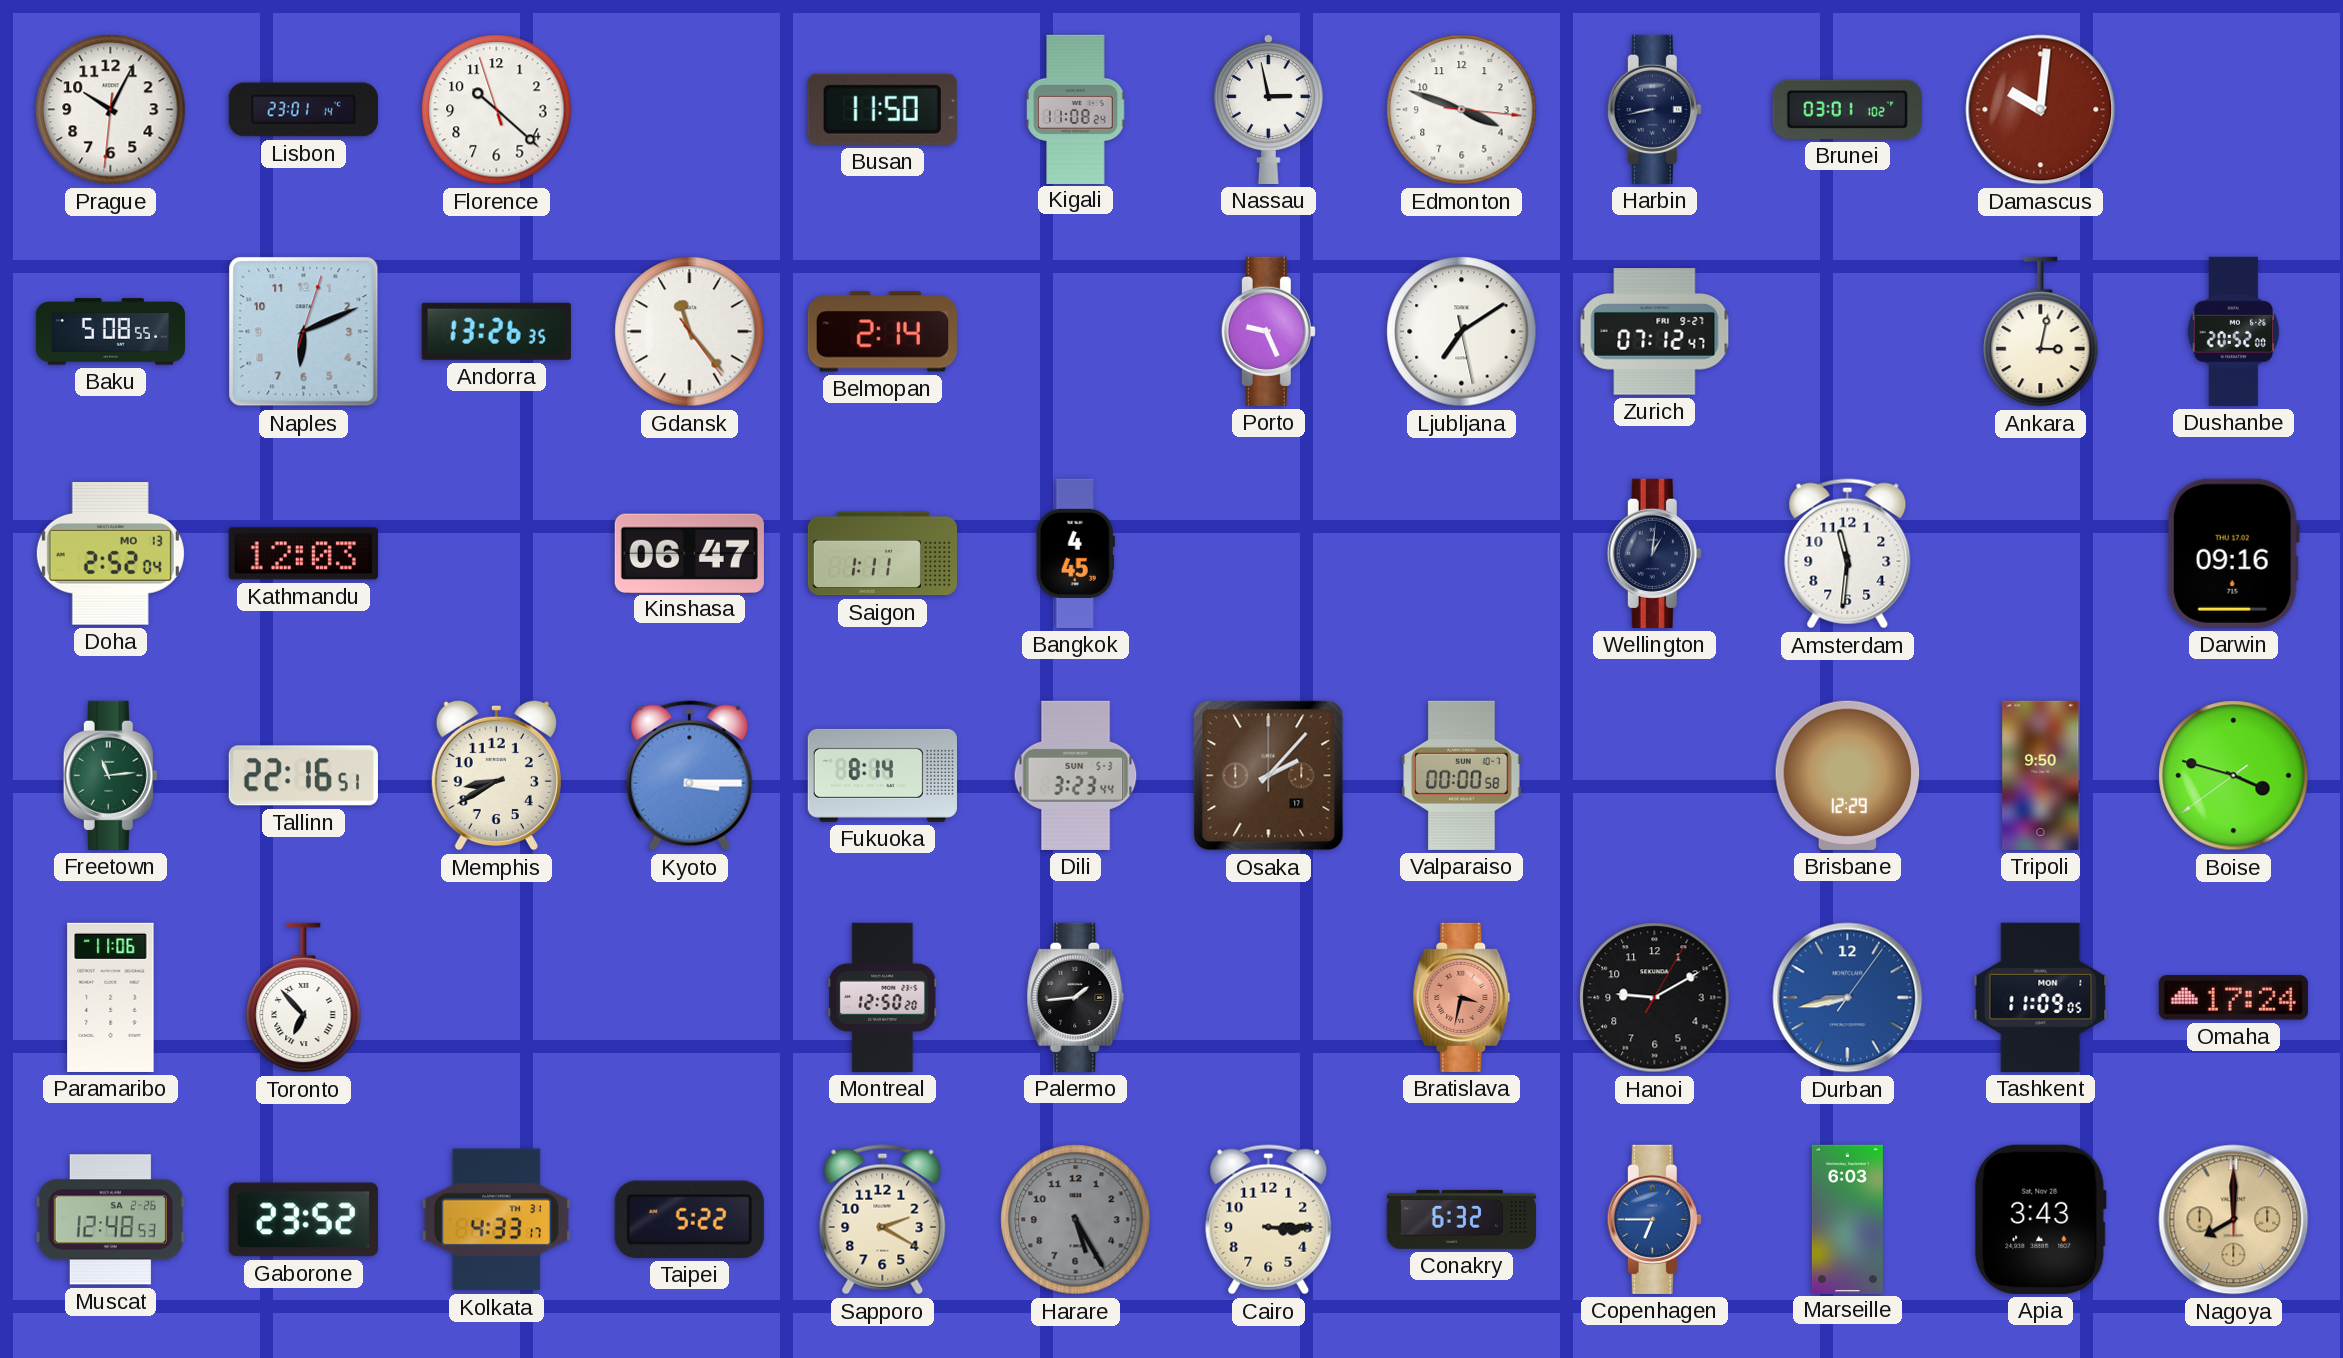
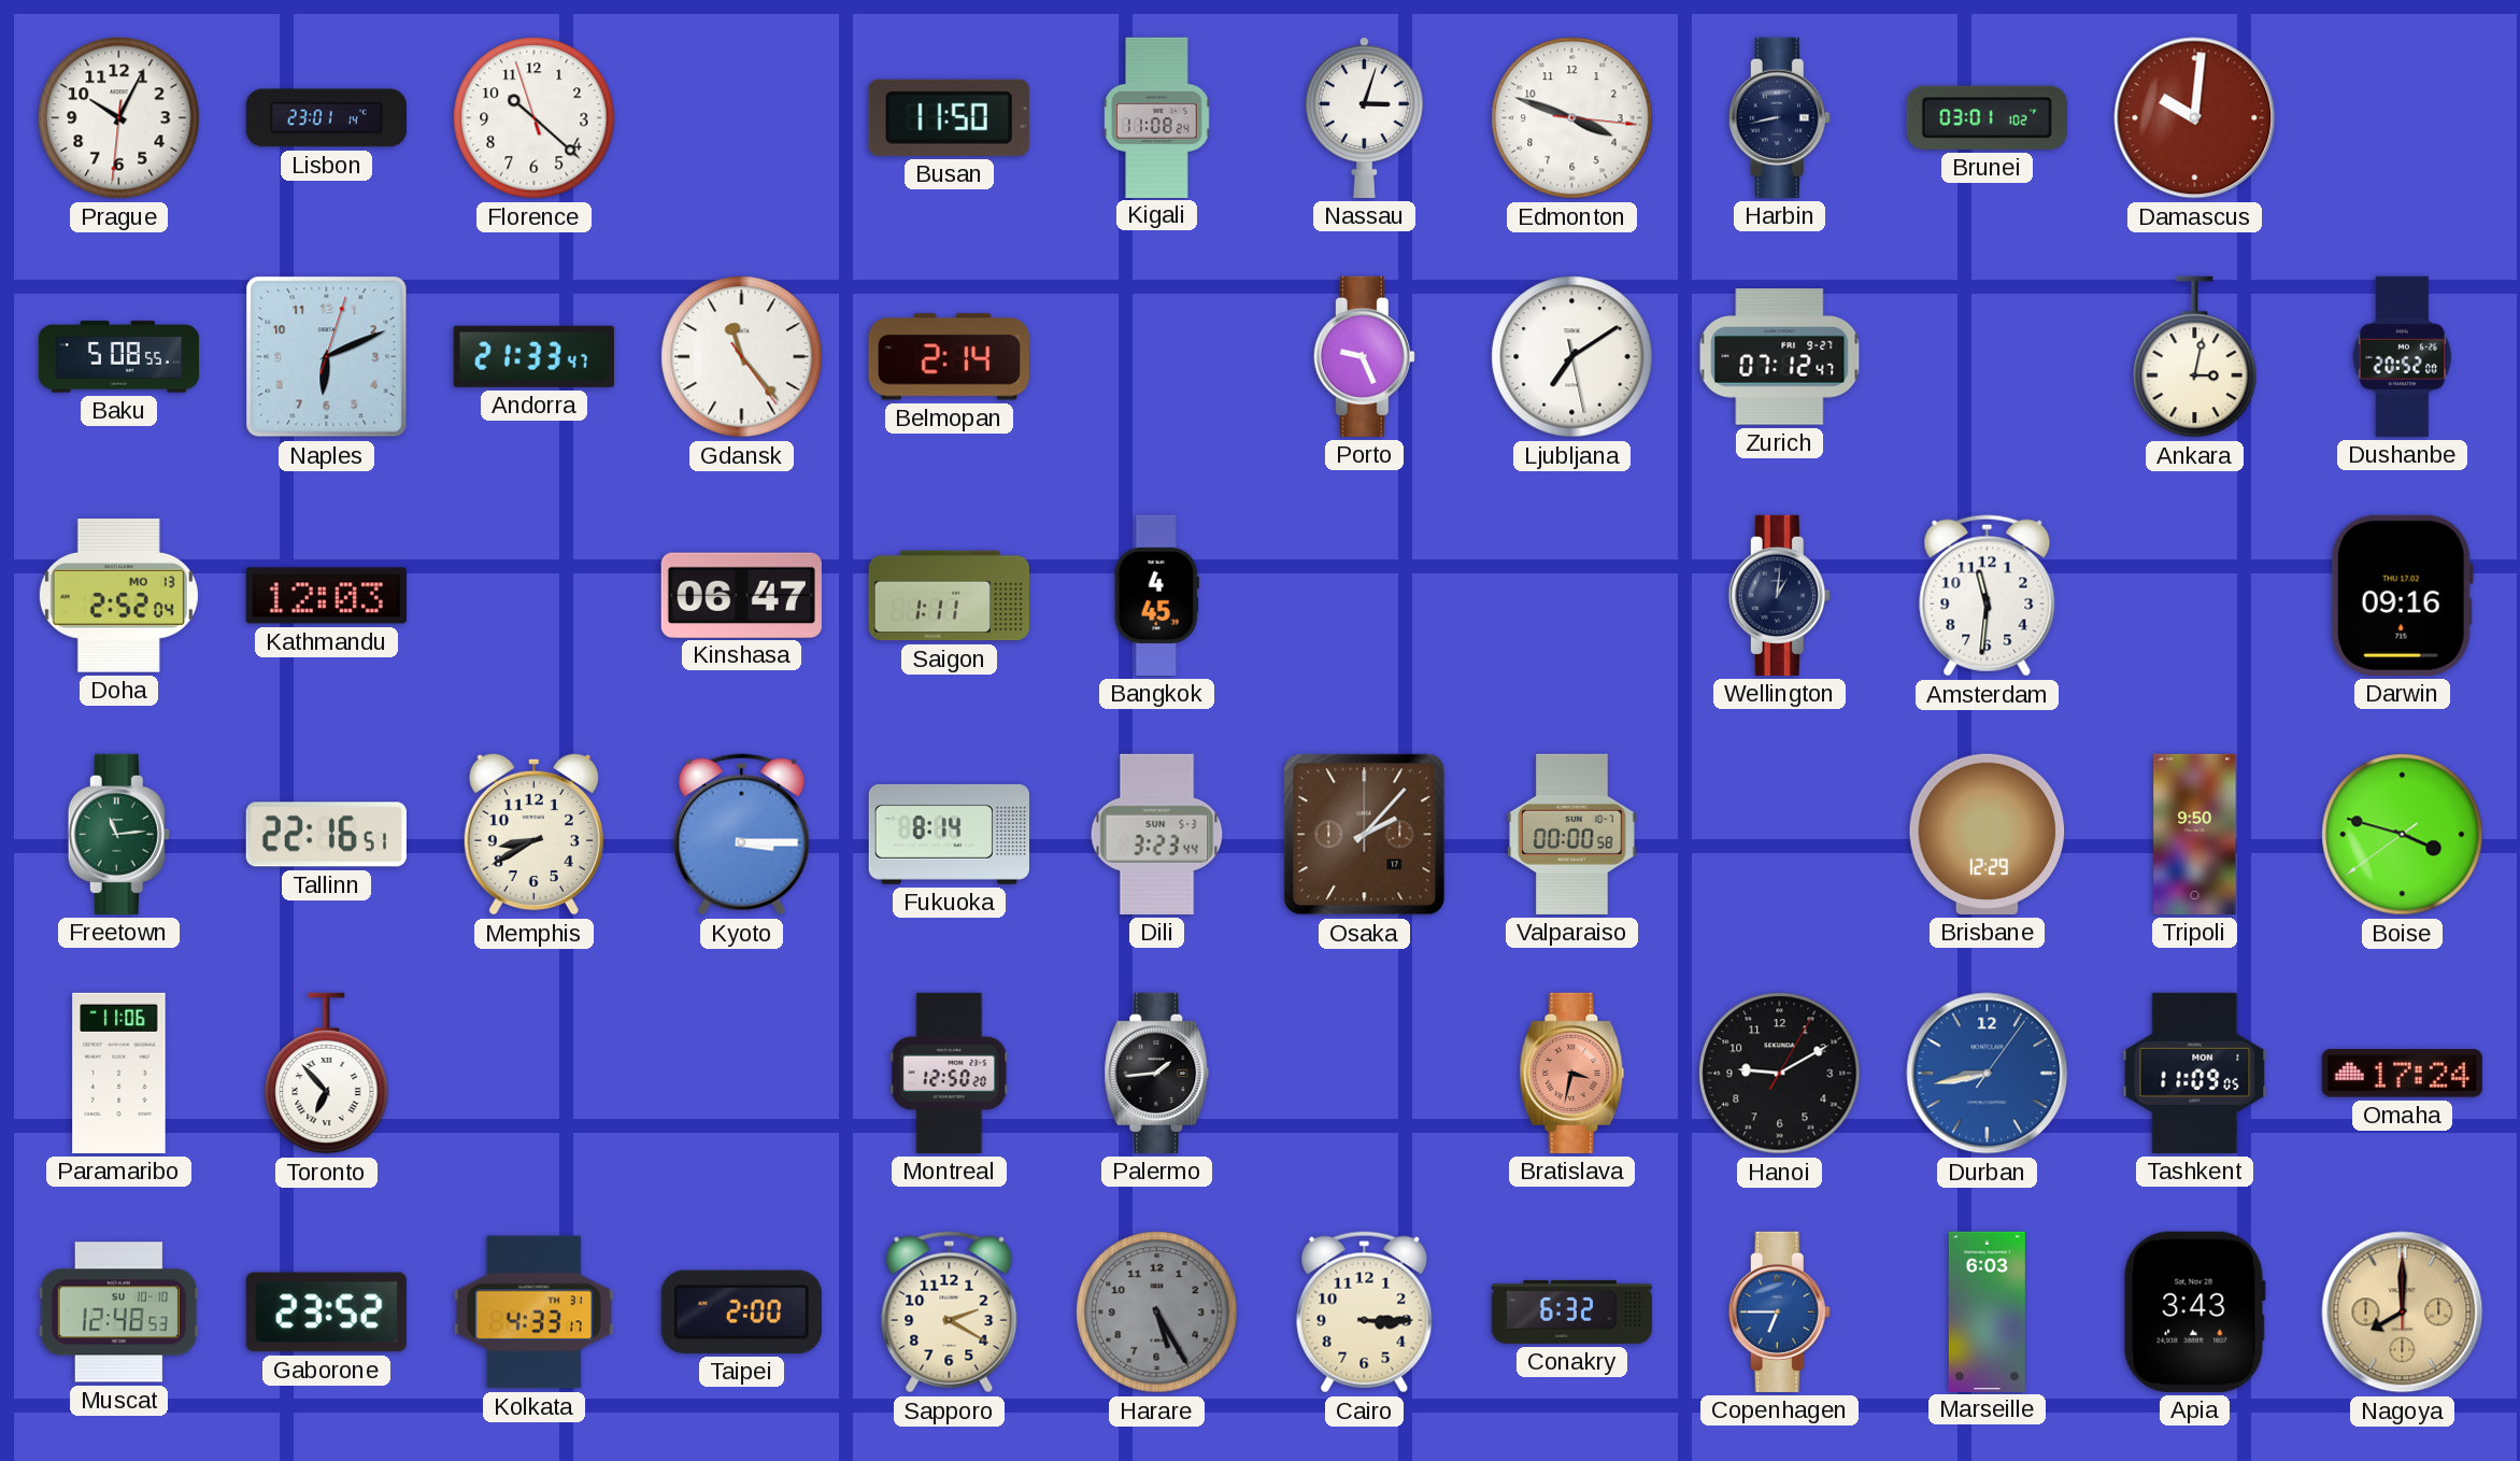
Nassau: 2:58 -> 3:03
Andorra: 13:26 -> 21:33
Muscat date: SA 2-26 -> SU 10-10
Taipei: 5:22 -> 2:00
